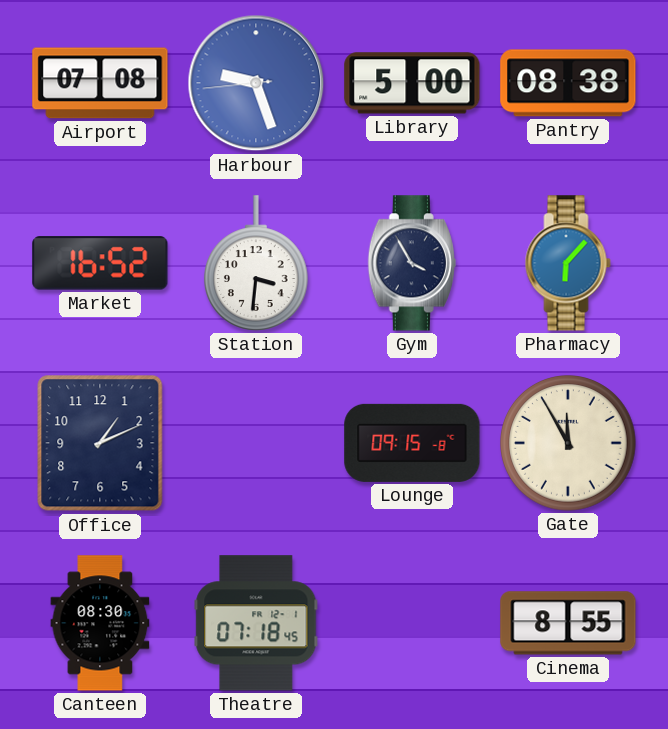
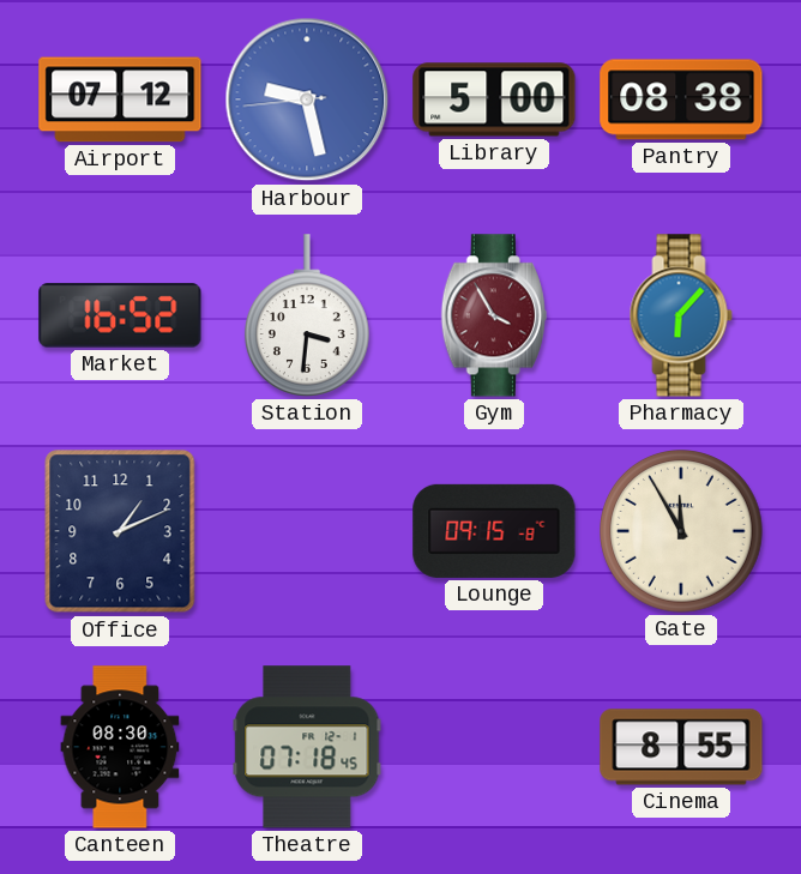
Airport: 07:08 -> 07:12
Harbour: 9:26 -> 9:27
Gym dial: navy -> burgundy
